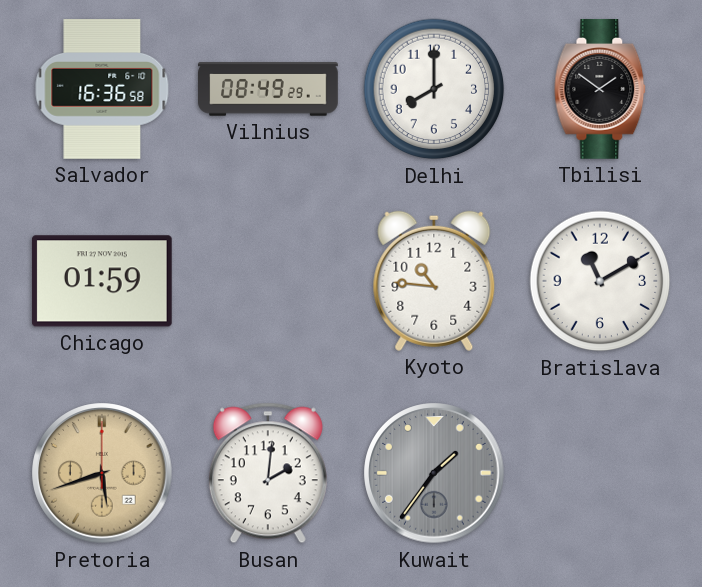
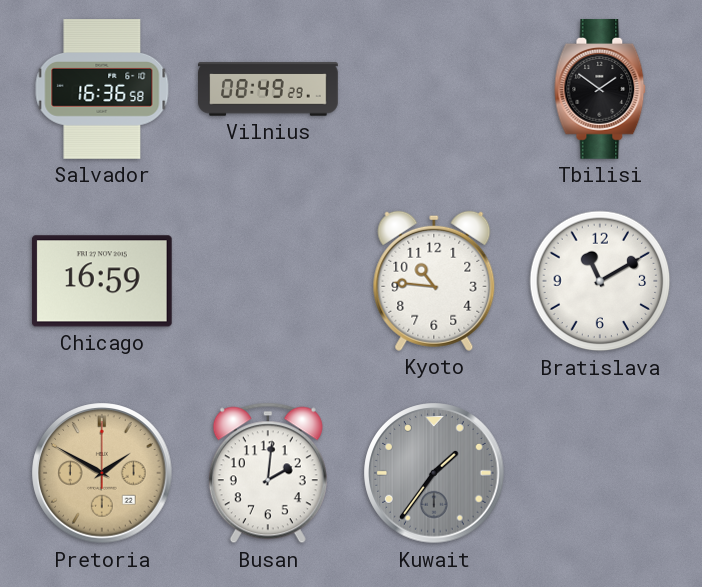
Delhi: 8:00 -> none
Chicago: 01:59 -> 16:59
Pretoria: 5:42 -> 1:50
